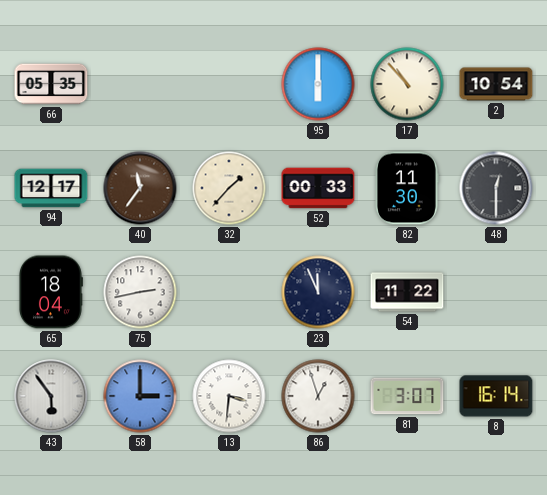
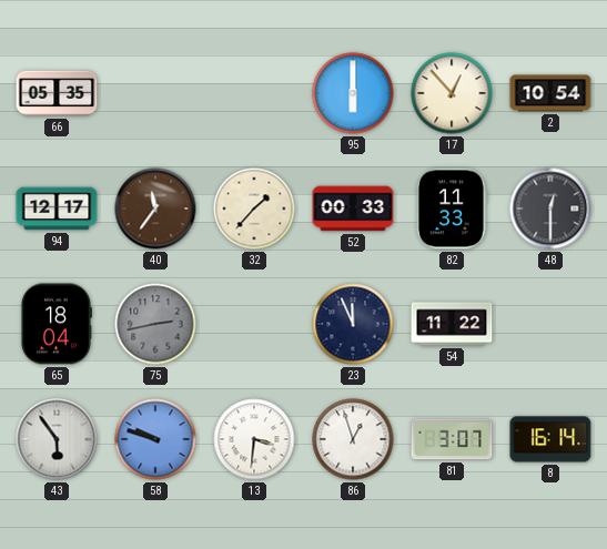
17: 10:53 -> 12:53
82: 11:30 -> 11:33
75 dial: white -> grey
58: 3:00 -> 9:48
